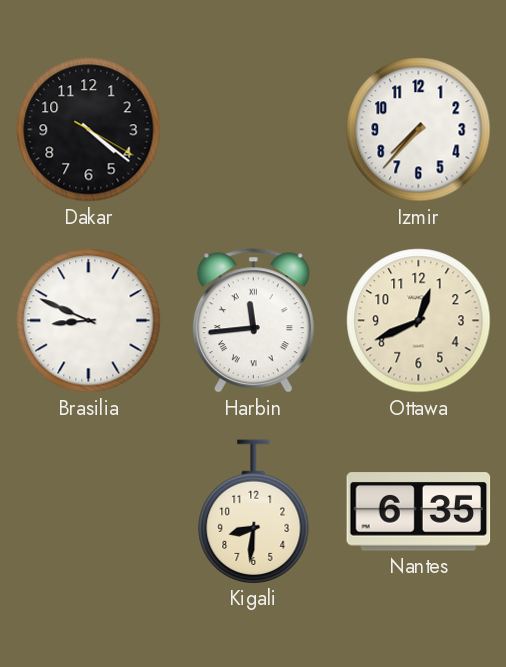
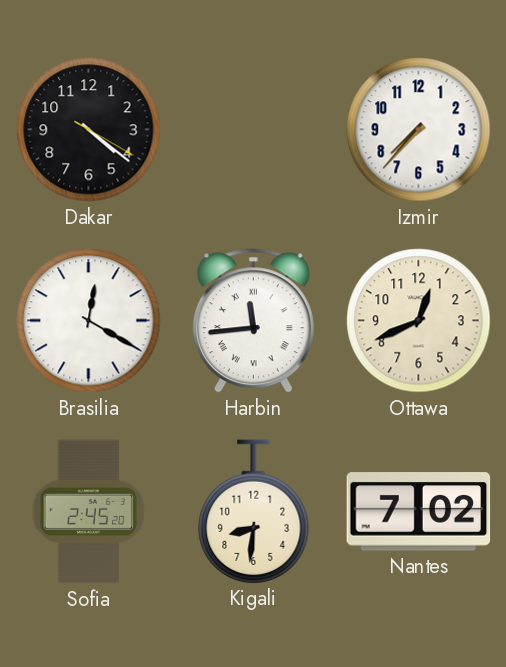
Brasilia: 8:49 -> 12:20
Sofia: none -> 2:45
Nantes: 6:35 -> 7:02
